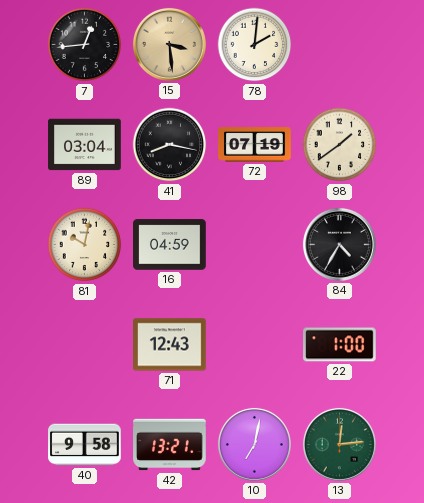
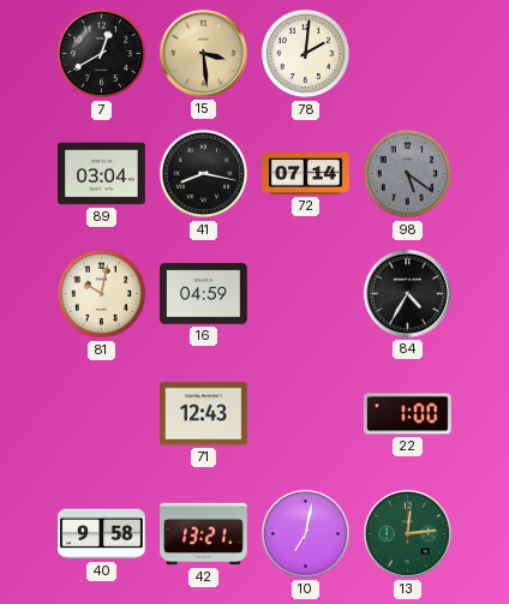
7: 12:44 -> 12:40
72: 07:19 -> 07:14
98: 1:39 -> 5:21
98 dial: cream -> grey
